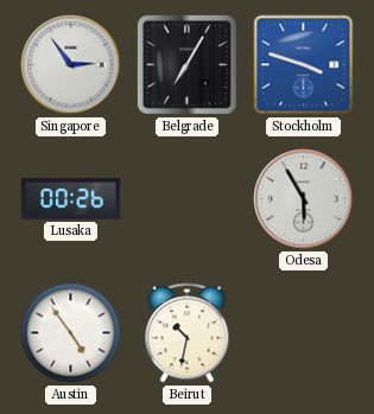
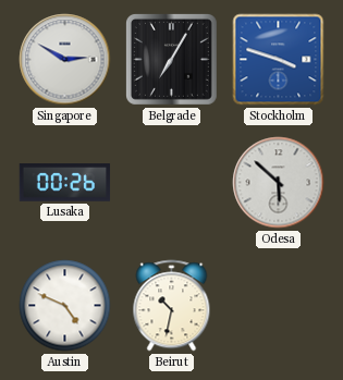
Singapore: 2:54 -> 2:50
Odesa: 5:55 -> 5:52
Austin: 4:54 -> 4:49
